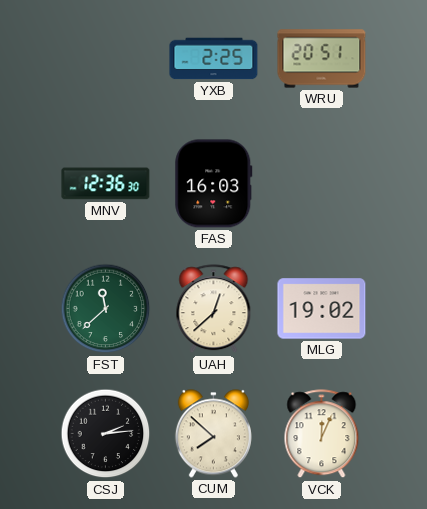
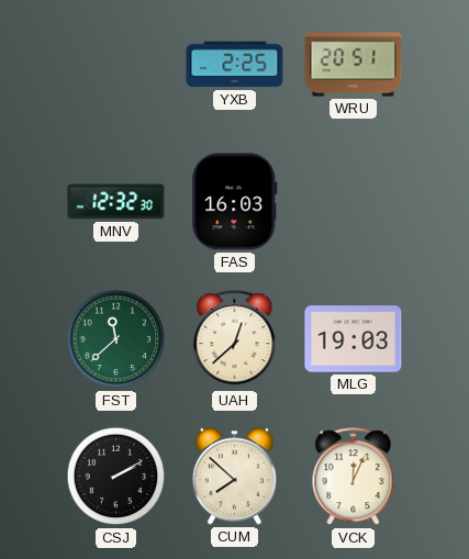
MNV: 12:36 -> 12:32
MLG: 19:02 -> 19:03
CSJ: 2:14 -> 2:10
